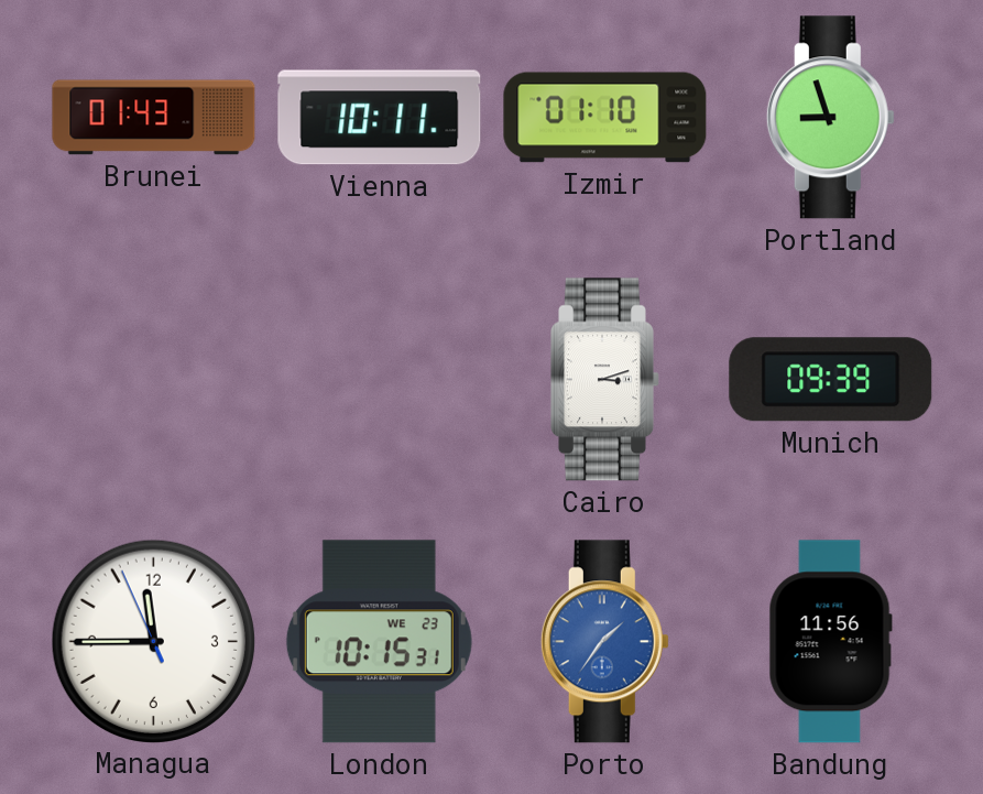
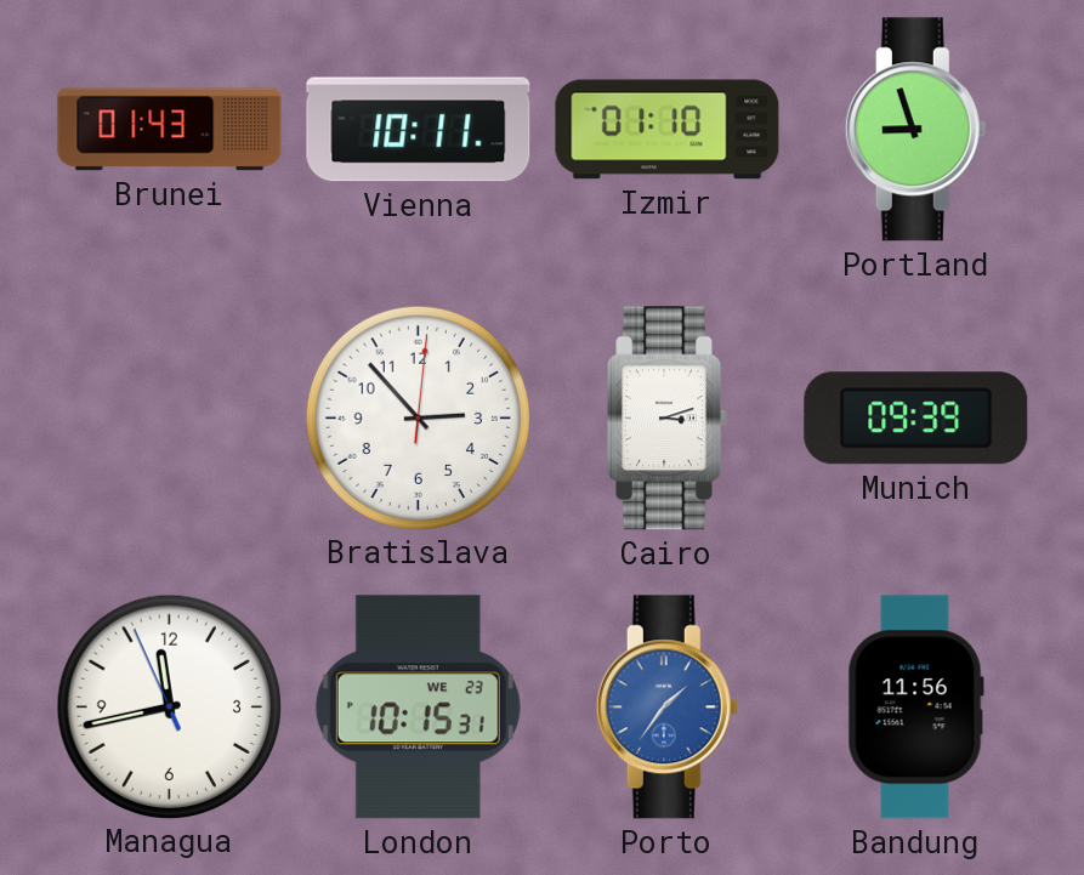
Bratislava: none -> 2:53
Managua: 11:44 -> 11:42
